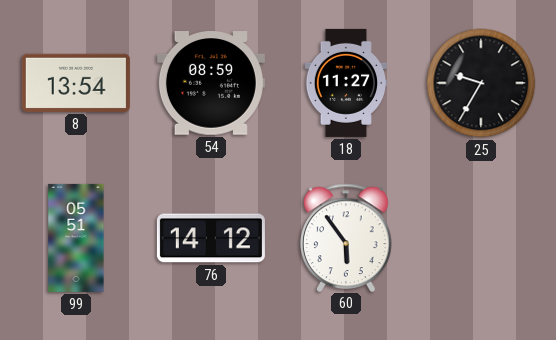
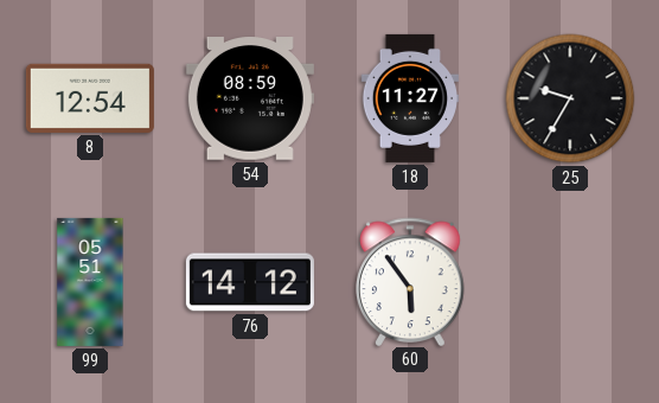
8: 13:54 -> 12:54
